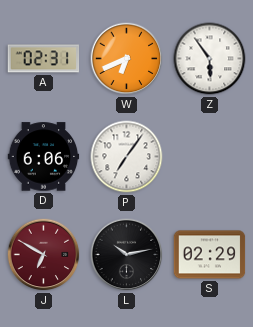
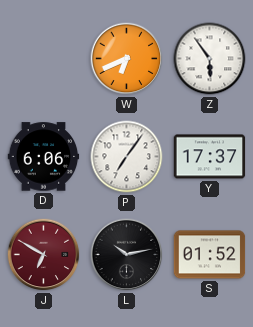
A: 02:31 -> none
Y: none -> 17:37
S: 02:29 -> 01:52
